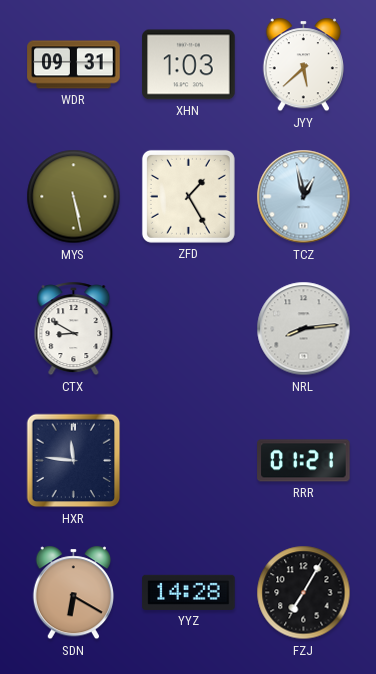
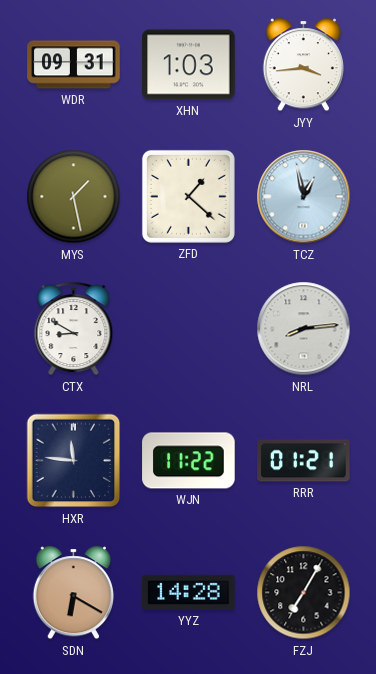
JYY: 5:38 -> 3:44
MYS: 5:28 -> 1:28
ZFD: 1:25 -> 1:22
WJN: none -> 11:22
